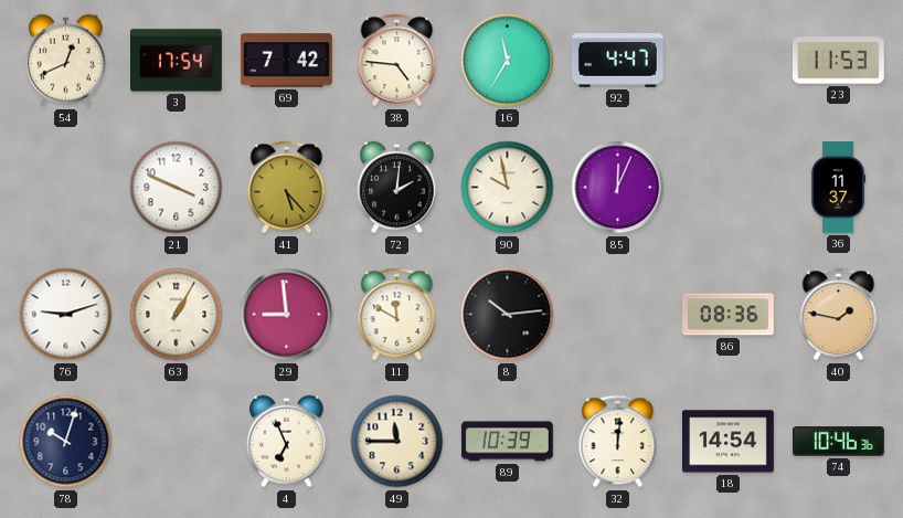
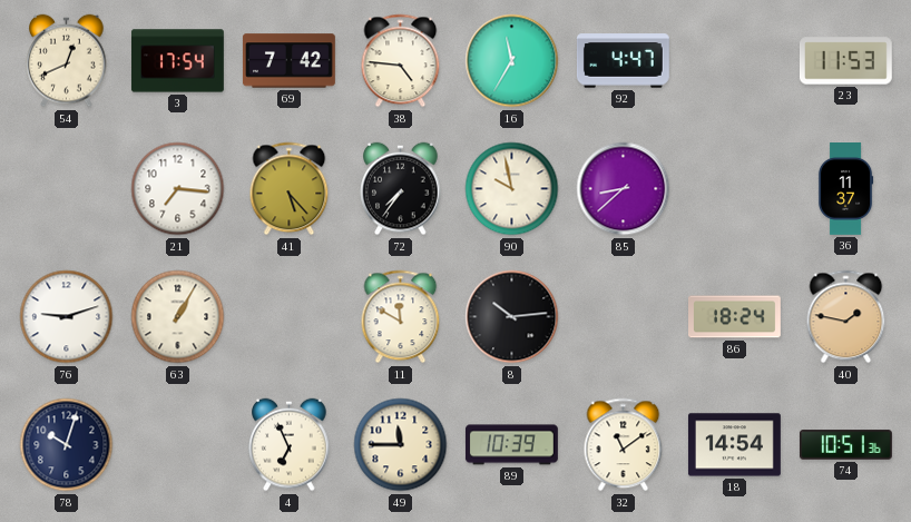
21: 3:49 -> 7:16
72: 2:01 -> 7:36
85: 12:04 -> 8:38
29: 8:59 -> none
86: 08:36 -> 18:24
32: 12:01 -> 11:09
74: 10:46 -> 10:51
